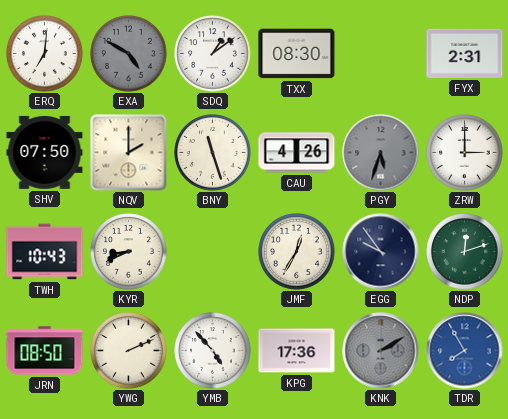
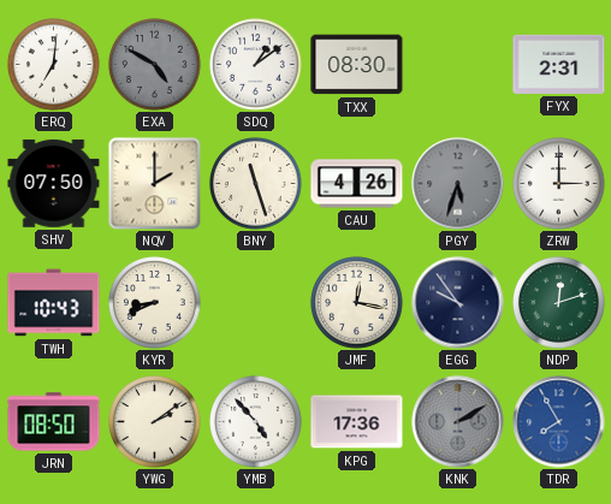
JMF: 12:35 -> 12:17
YWG: 2:11 -> 2:09
